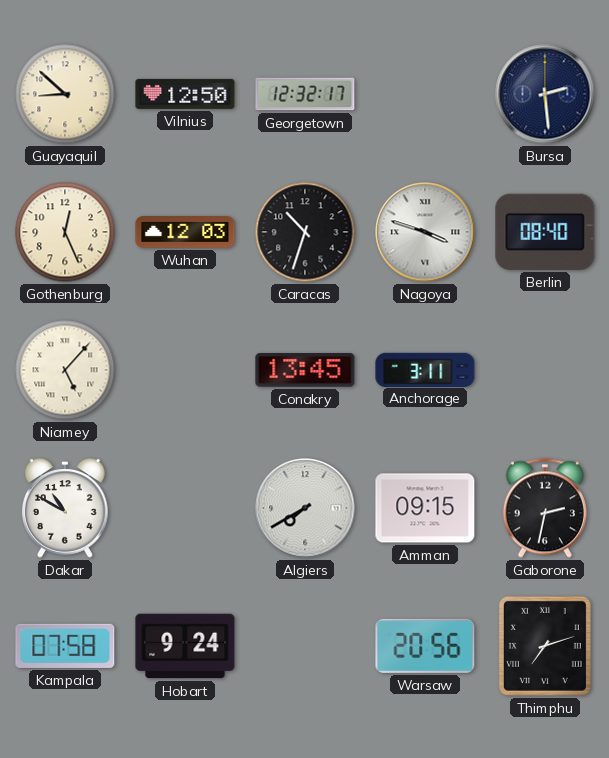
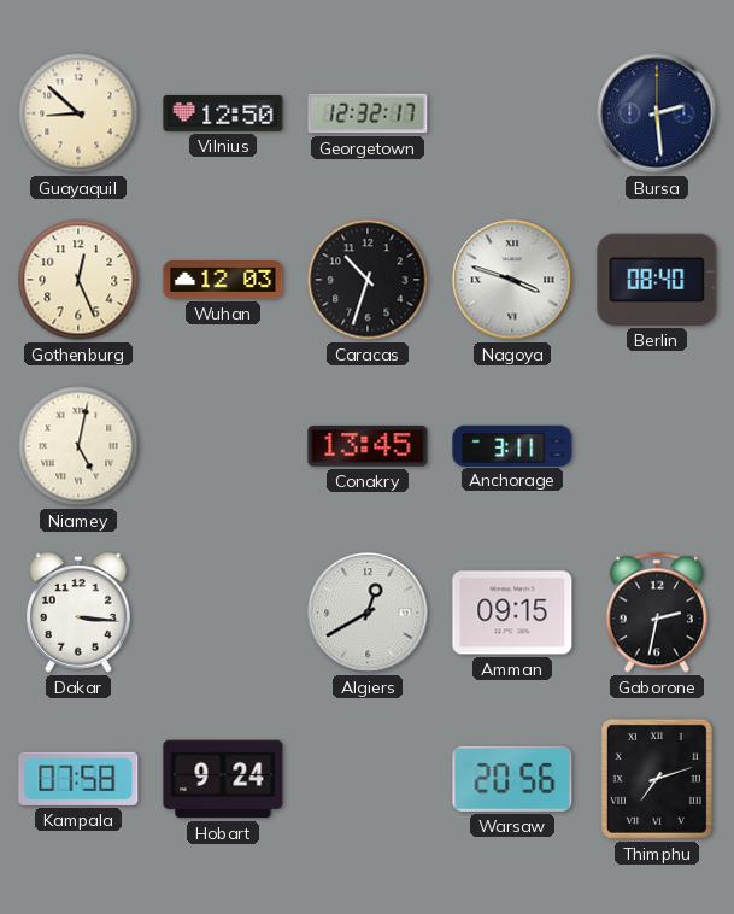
Niamey: 5:07 -> 5:02
Dakar: 10:50 -> 3:16
Algiers: 7:40 -> 12:40
